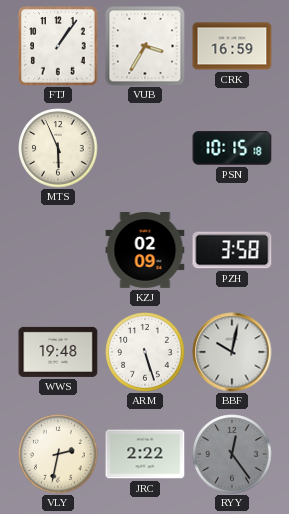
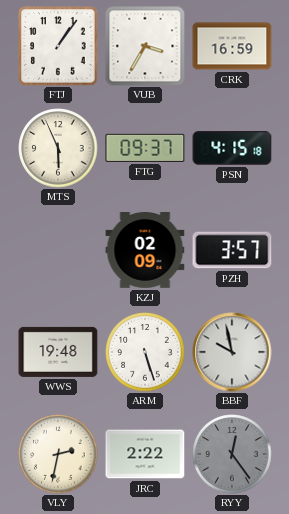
FTG: none -> 09:37
PSN: 10:15 -> 4:15
PZH: 3:58 -> 3:57
BBF: 10:02 -> 9:58
